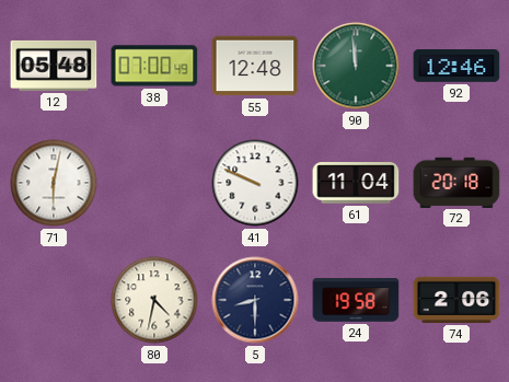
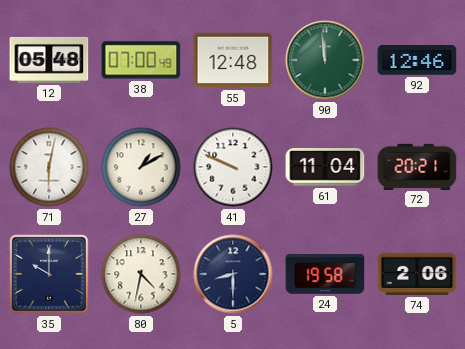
27: none -> 1:10
72: 20:18 -> 20:21
35: none -> 10:00
